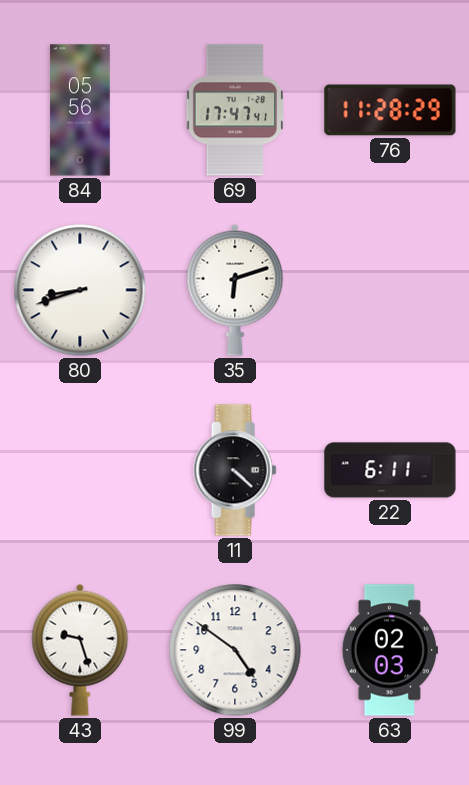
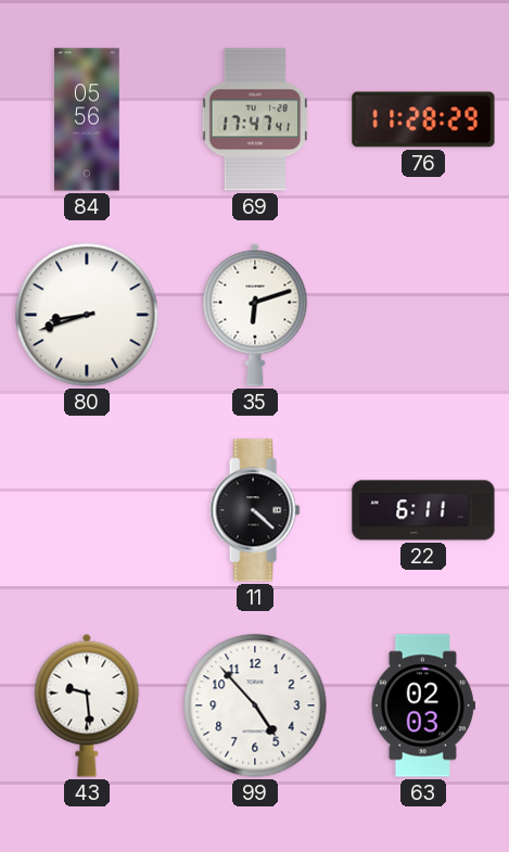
43: 9:27 -> 9:29
99: 4:51 -> 4:53
